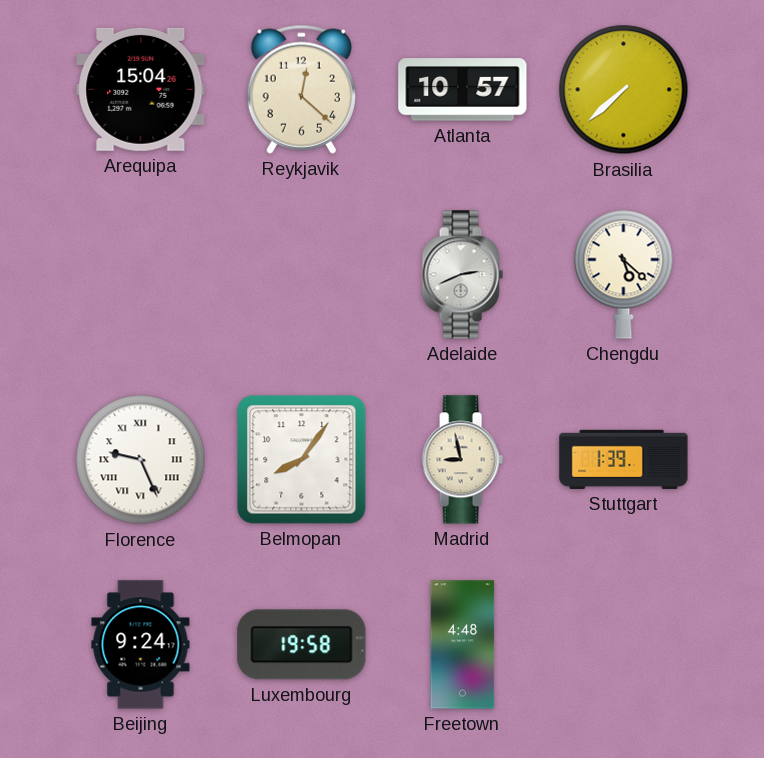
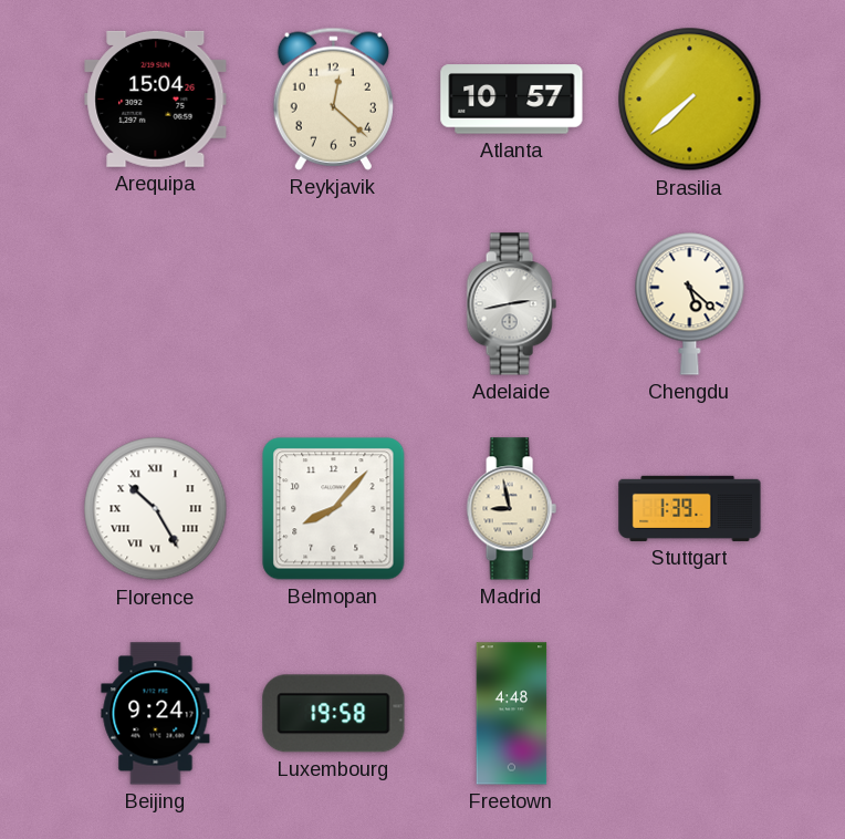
Adelaide: 2:41 -> 2:43
Florence: 9:26 -> 10:25
Belmopan: 8:06 -> 8:07
